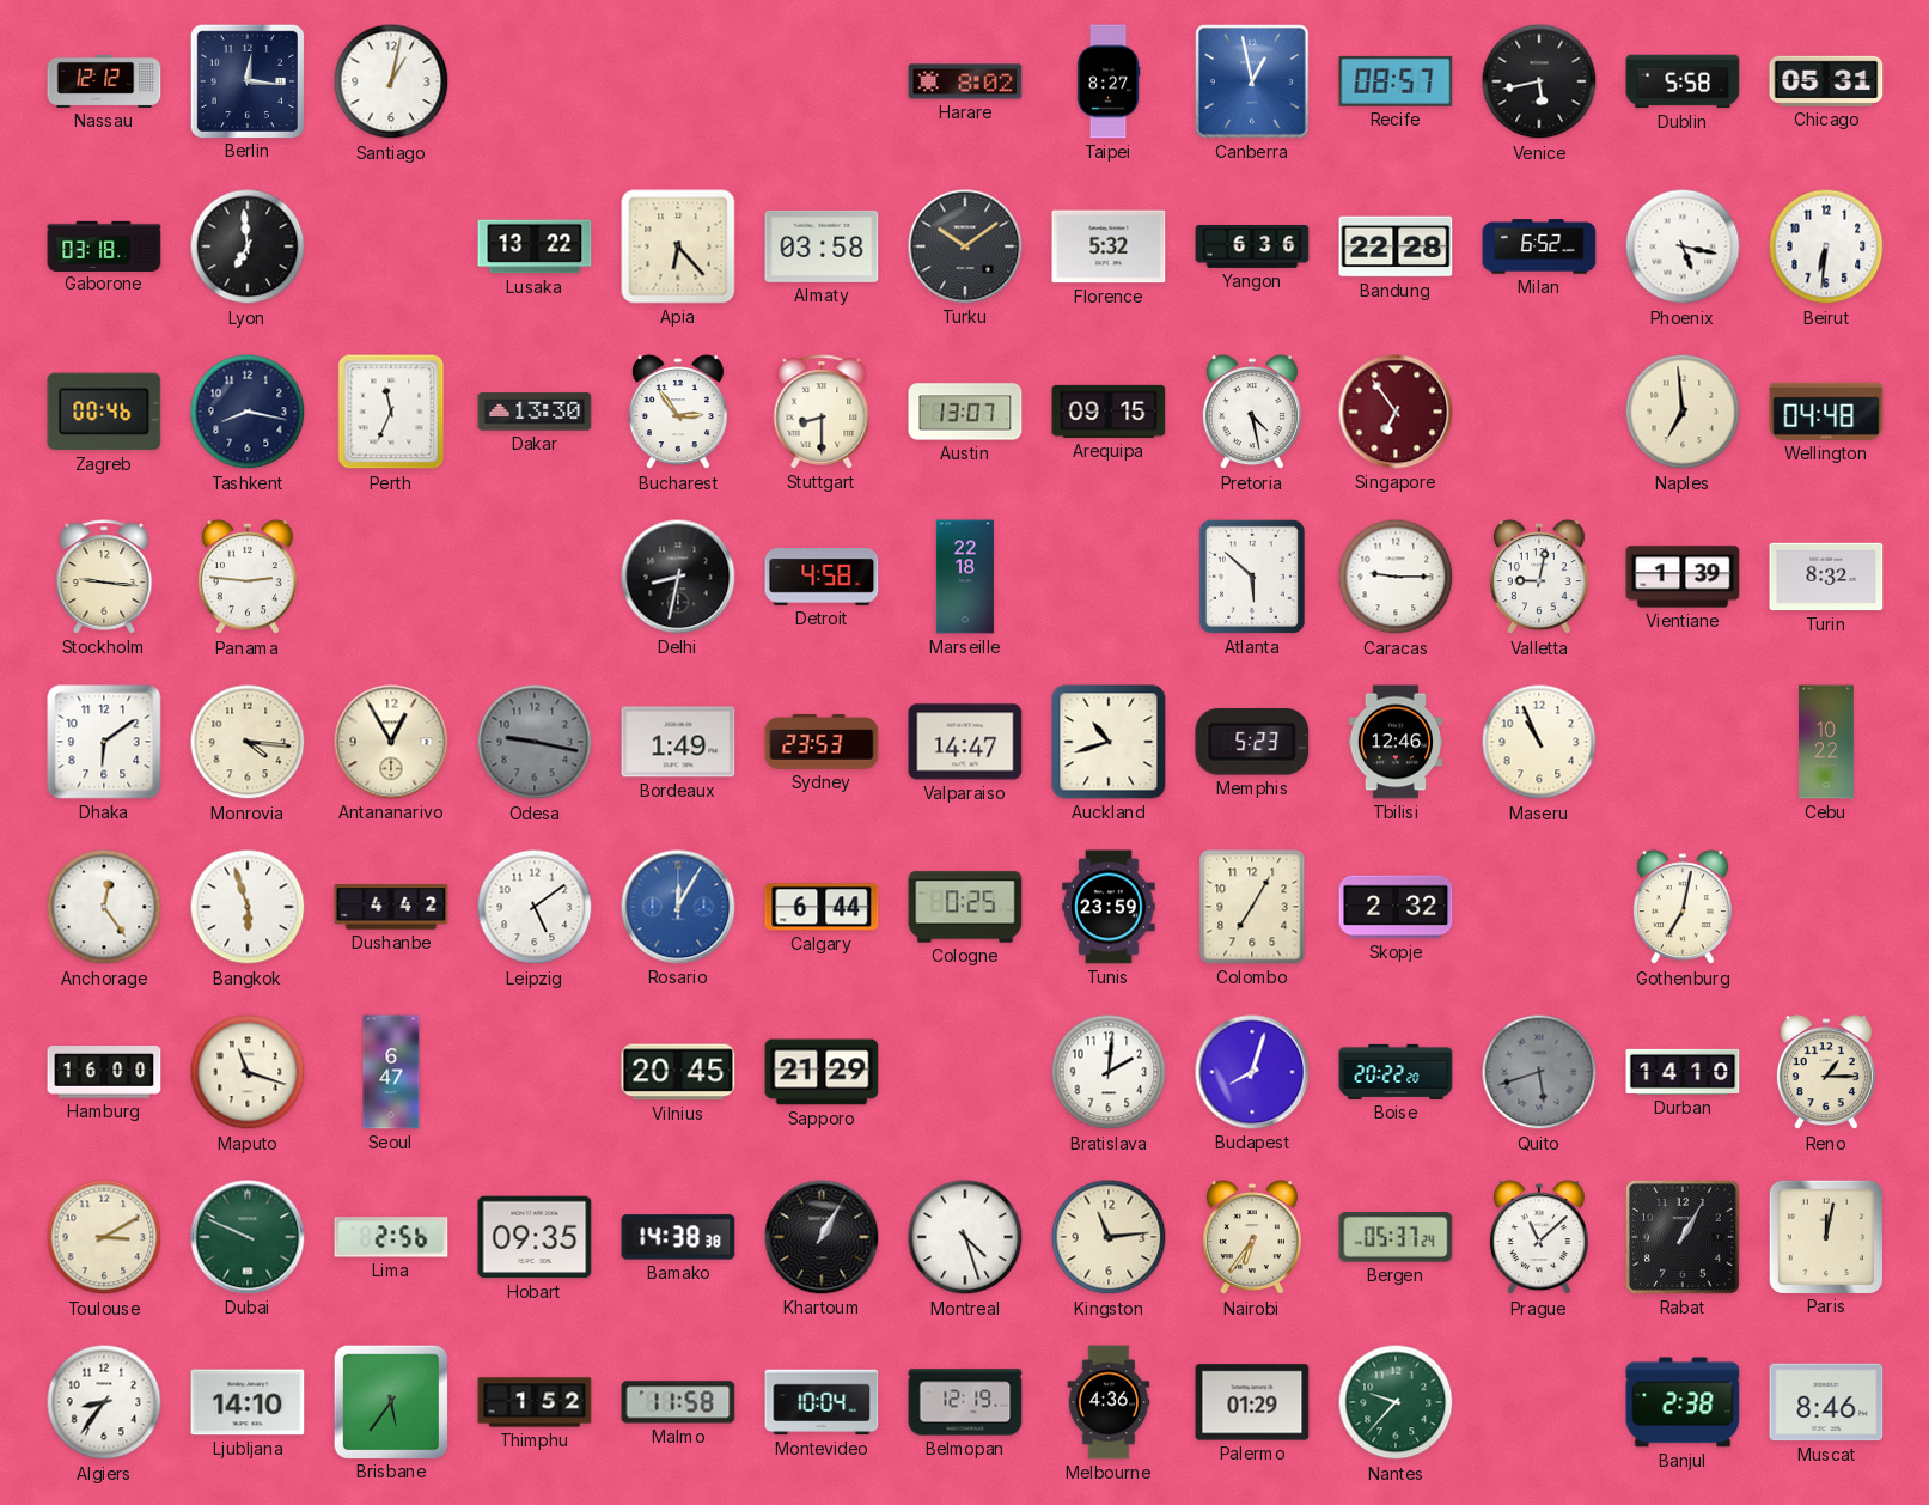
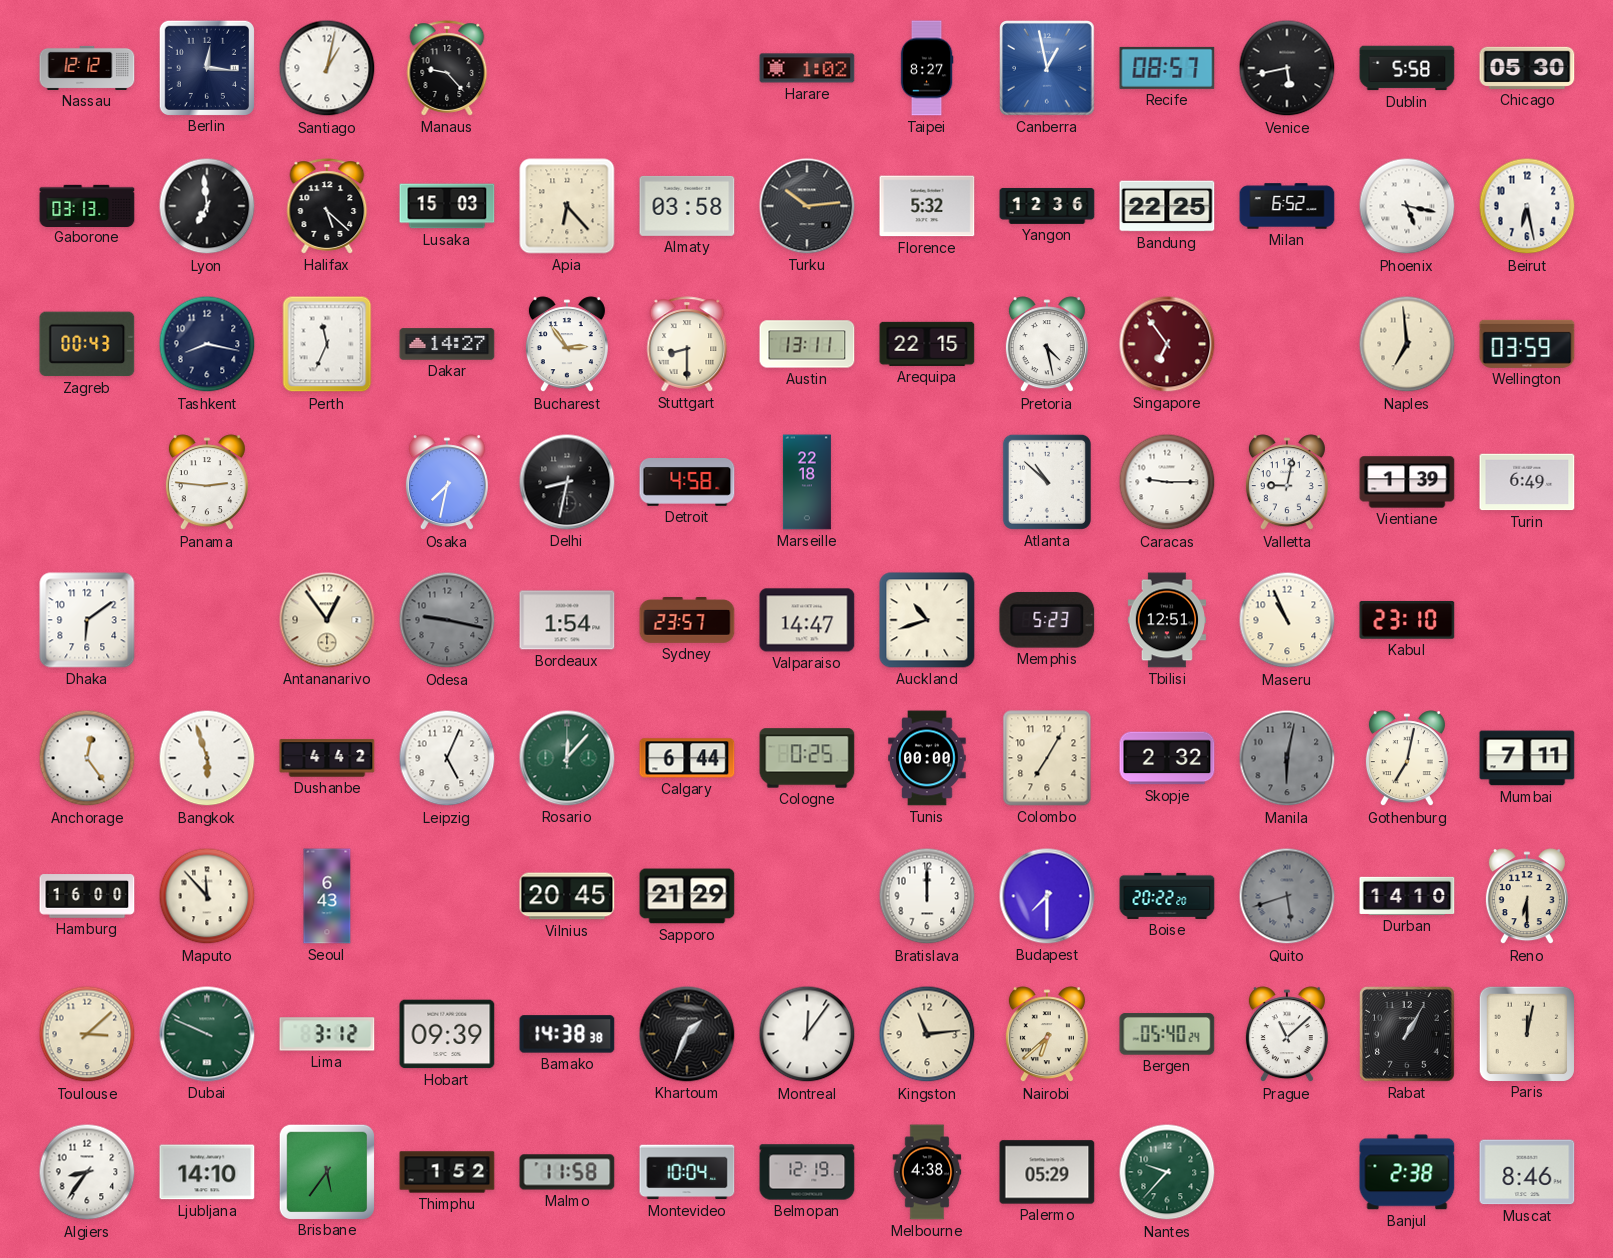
Manaus: none -> 9:23
Harare: 8:02 -> 1:02
Chicago: 05:31 -> 05:30
Gaborone: 03:18 -> 03:13
Halifax: none -> 5:22
Lusaka: 13:22 -> 15:03
Turku: 10:09 -> 10:14
Yangon: 6:36 -> 12:36
Bandung: 22:28 -> 22:25
Beirut: 6:31 -> 6:28
Zagreb: 00:46 -> 00:43
Dakar: 13:30 -> 14:27
Austin: 13:07 -> 13:11
Arequipa: 09:15 -> 22:15
Wellington: 04:48 -> 03:59
Stockholm: 9:16 -> none
Osaka: none -> 7:32
Atlanta: 5:52 -> 10:52
Turin: 8:32 -> 6:49
Monrovia: 4:16 -> none
Antananarivo: 12:55 -> 12:54
Bordeaux: 1:49 -> 1:54
Sydney: 23:53 -> 23:57
Tbilisi: 12:46 -> 12:51
Kabul: none -> 23:10
Cebu: 10:22 -> none
Leipzig: 5:09 -> 5:04
Rosario: 12:05 -> 12:07
Rosario dial: blue -> green
Tunis: 23:59 -> 00:00
Manila: none -> 6:02
Mumbai: none -> 7:11
Maputo: 11:18 -> 11:53
Seoul: 6:47 -> 6:43
Bratislava: 2:01 -> 12:00
Budapest: 8:03 -> 7:30
Reno: 1:15 -> 6:30
Toulouse: 3:10 -> 3:08
Lima: 2:56 -> 3:12
Hobart: 09:35 -> 09:39
Khartoum: 1:05 -> 1:34
Montreal: 4:27 -> 12:06
Nairobi: 6:36 -> 6:38
Bergen: 05:37 -> 05:40
Melbourne: 4:36 -> 4:38
Palermo: 01:29 -> 05:29
